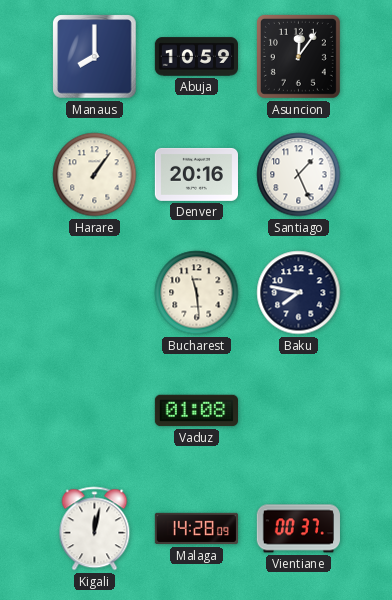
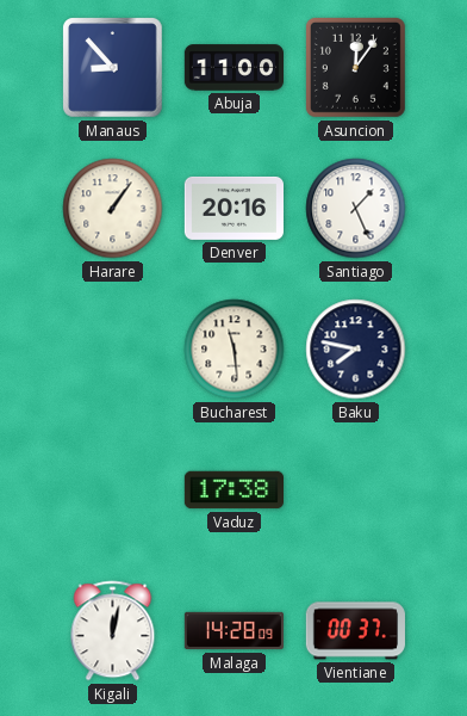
Manaus: 8:00 -> 8:53
Abuja: 10:59 -> 11:00
Vaduz: 01:08 -> 17:38
